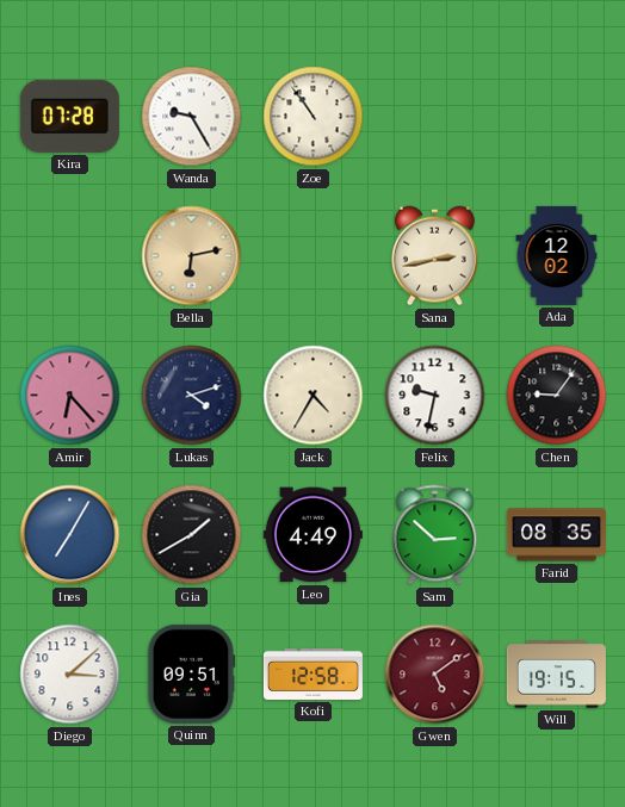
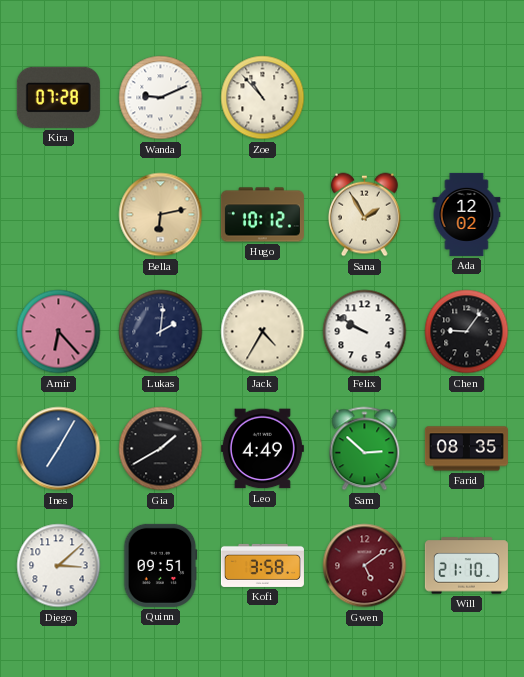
Wanda: 9:25 -> 9:11
Zoe: 10:54 -> 10:53
Hugo: none -> 10:12
Sana: 2:43 -> 1:55
Lukas: 4:12 -> 2:01
Felix: 9:32 -> 9:50
Kofi: 12:58 -> 3:58
Will: 19:15 -> 21:10
